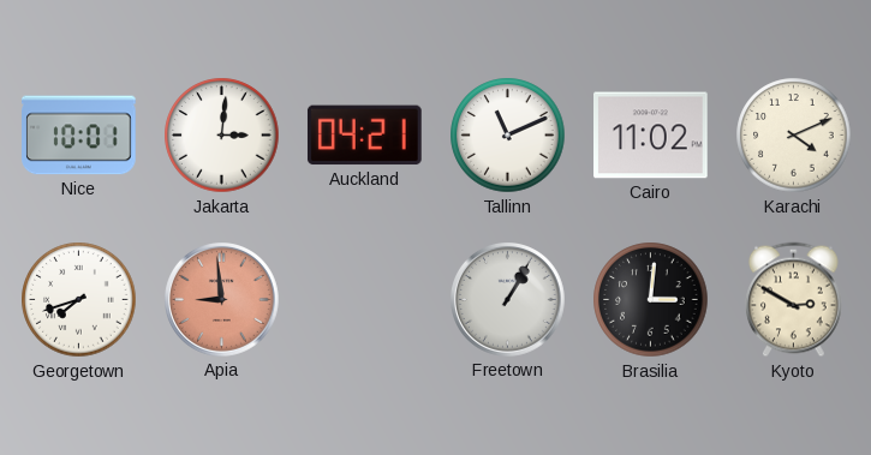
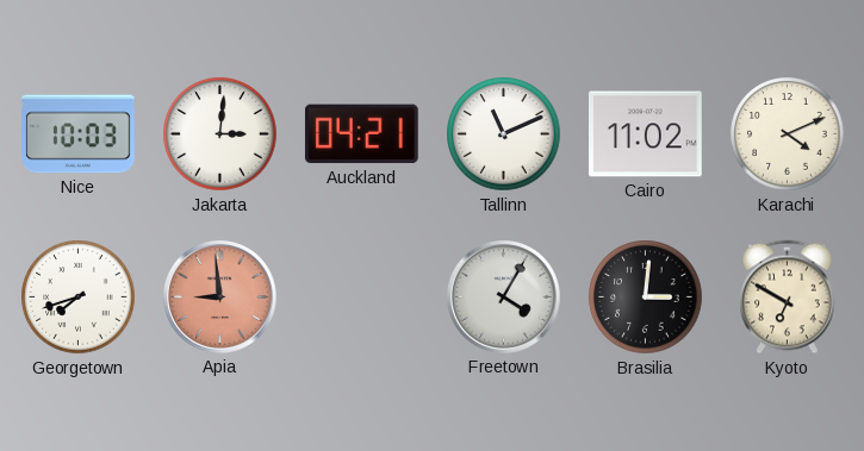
Nice: 10:01 -> 10:03
Freetown: 1:05 -> 4:05
Kyoto: 2:50 -> 6:50
